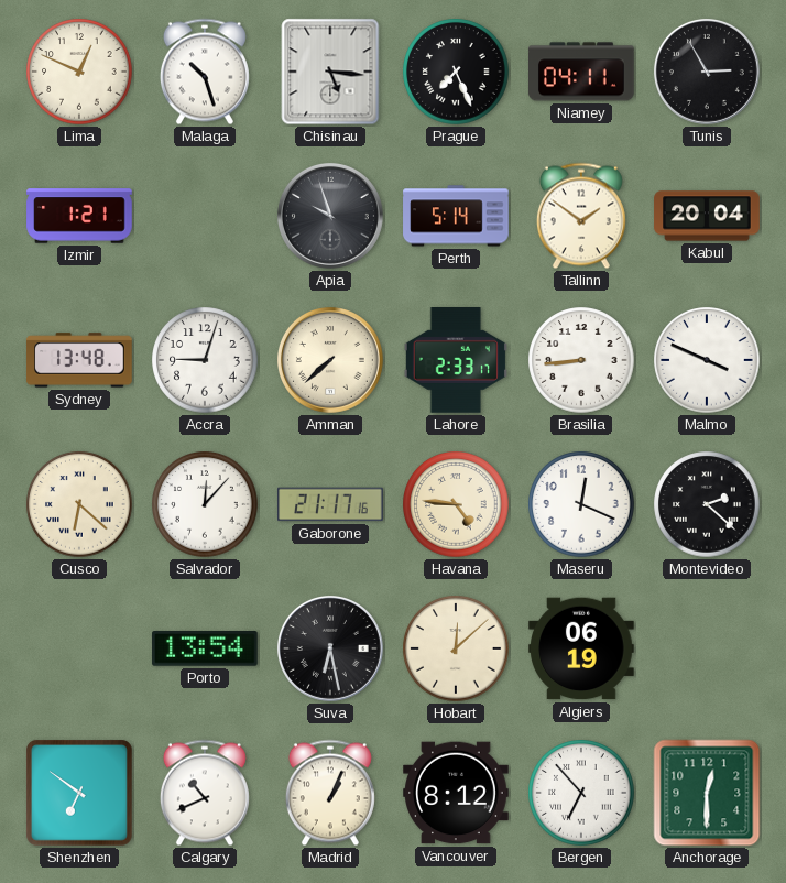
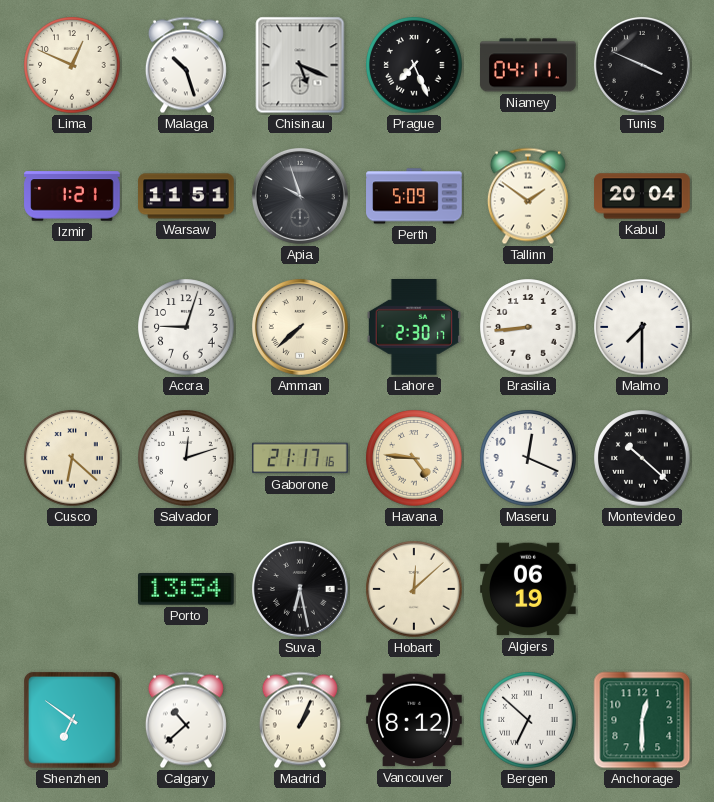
Chisinau: 5:16 -> 5:19
Tunis: 2:55 -> 3:49
Warsaw: none -> 11:51
Perth: 5:14 -> 5:09
Sydney: 13:48 -> none
Lahore: 2:33 -> 2:30
Malmo: 3:49 -> 7:30
Salvador: 12:07 -> 12:12
Montevideo: 2:22 -> 10:22
Calgary: 10:41 -> 10:38
Bergen: 6:53 -> 6:52
